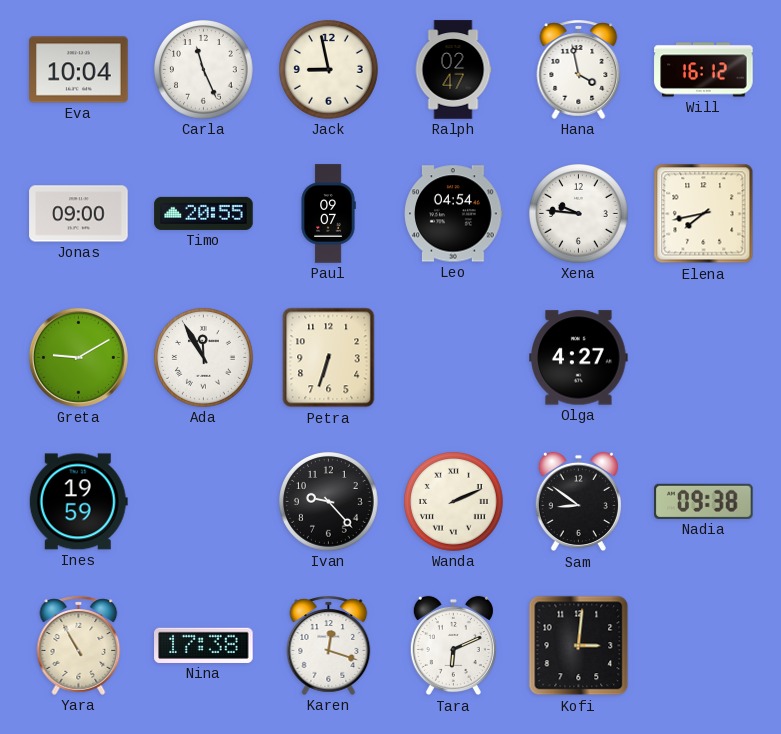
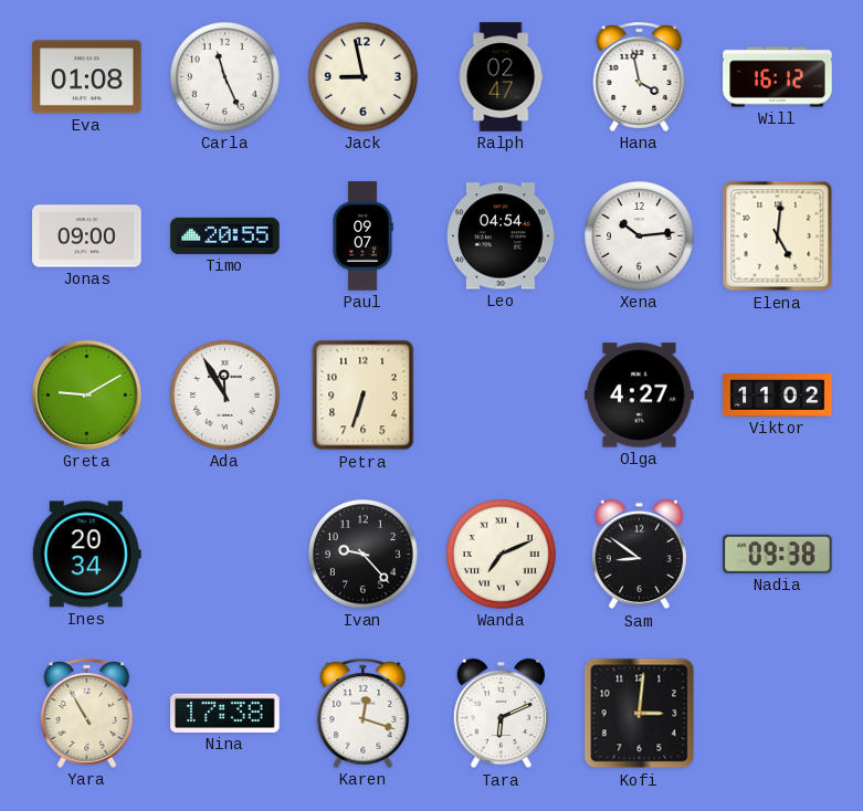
Eva: 10:04 -> 01:08
Xena: 9:46 -> 10:14
Elena: 7:43 -> 5:01
Viktor: none -> 11:02
Ines: 19:59 -> 20:34
Wanda: 2:11 -> 7:11
